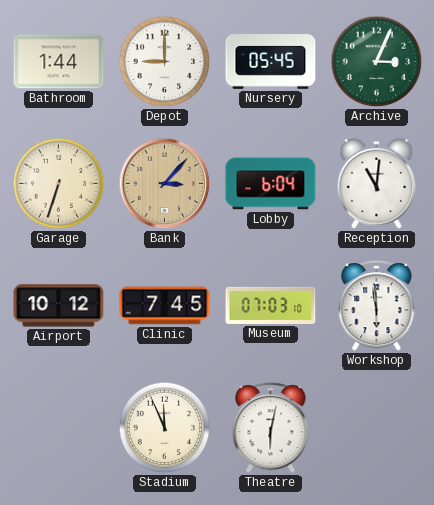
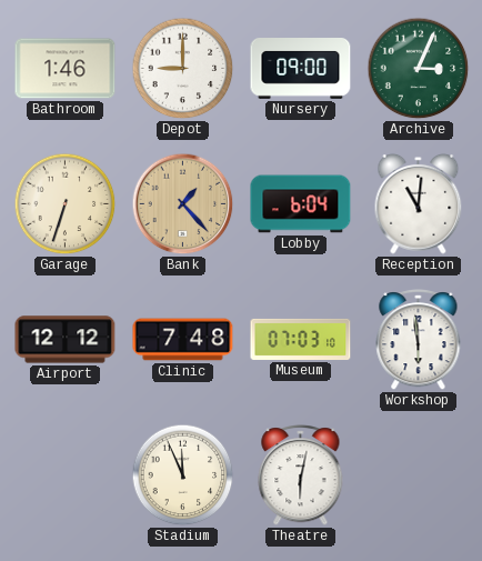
Bathroom: 1:44 -> 1:46
Nursery: 05:45 -> 09:00
Bank: 3:07 -> 1:23
Airport: 10:12 -> 12:12
Clinic: 7:45 -> 7:48
